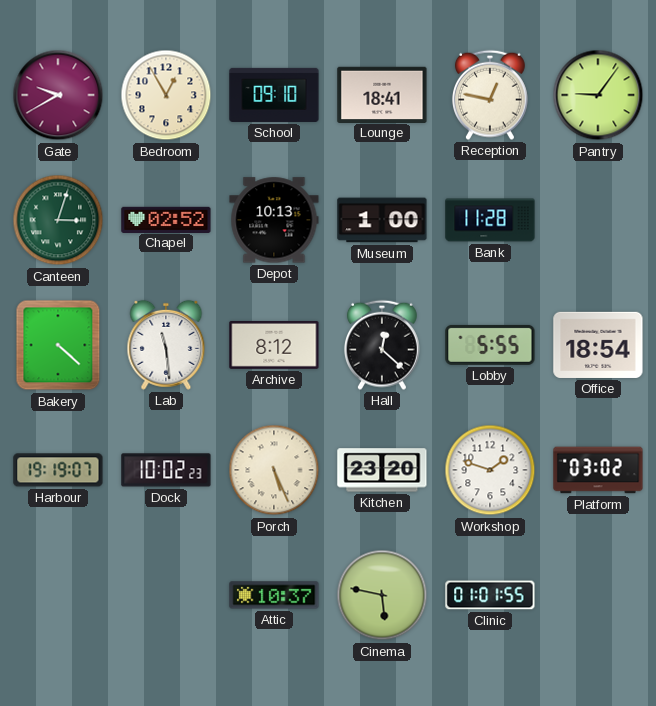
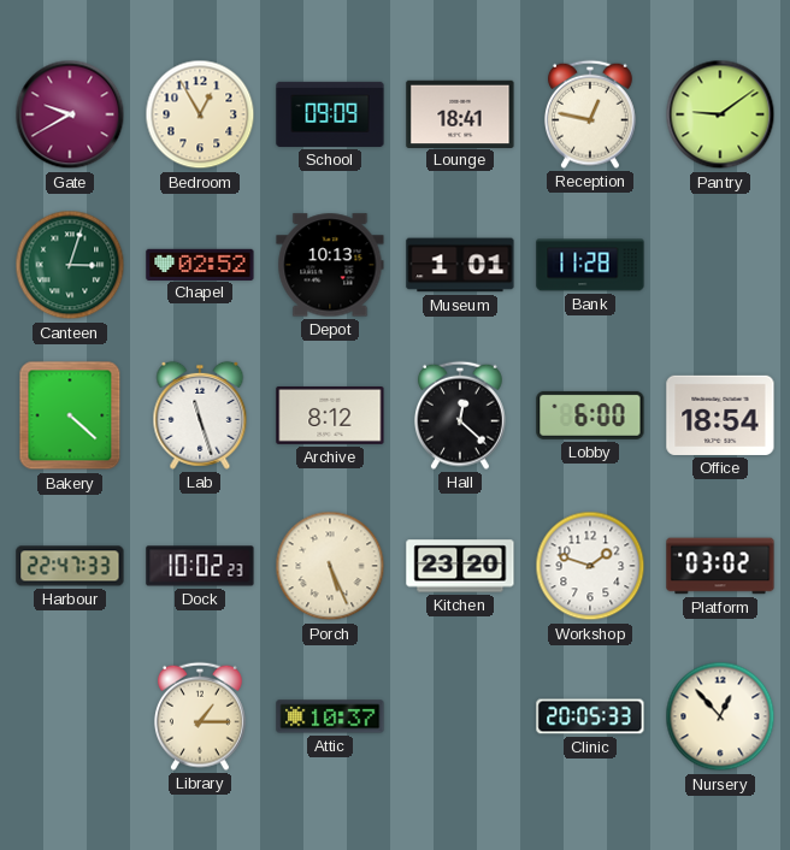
School: 09:10 -> 09:09
Pantry: 9:06 -> 9:09
Museum: 1:00 -> 1:01
Lab: 11:29 -> 11:27
Lobby: 5:55 -> 6:00
Harbour: 19:19 -> 22:47
Library: none -> 1:15
Cinema: 5:47 -> none
Clinic: 01:01 -> 20:05
Nursery: none -> 12:53
